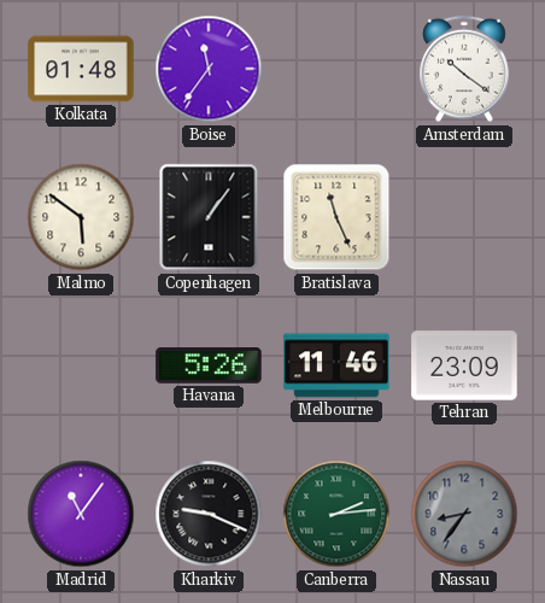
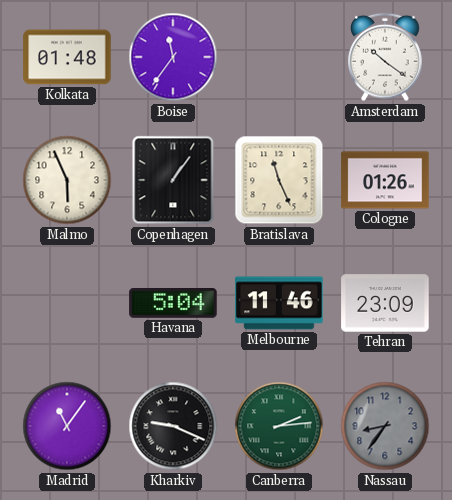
Malmo: 5:51 -> 5:56
Cologne: none -> 01:26
Havana: 5:26 -> 5:04
